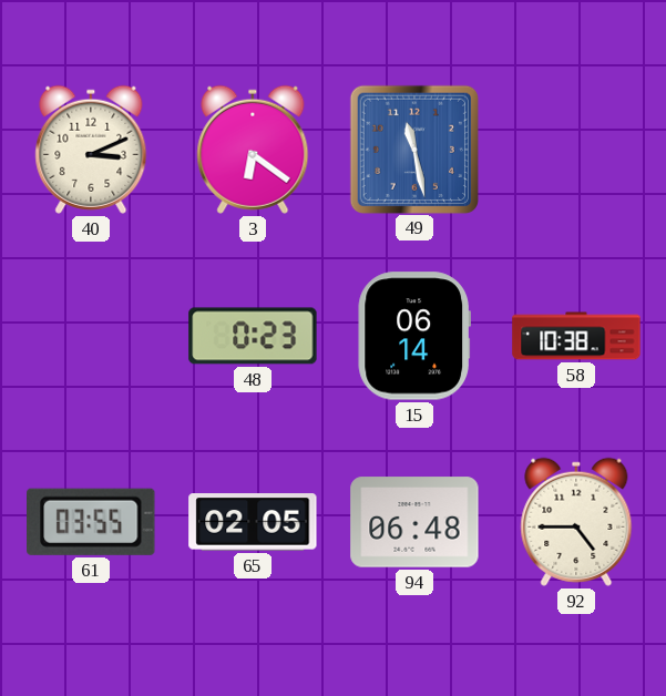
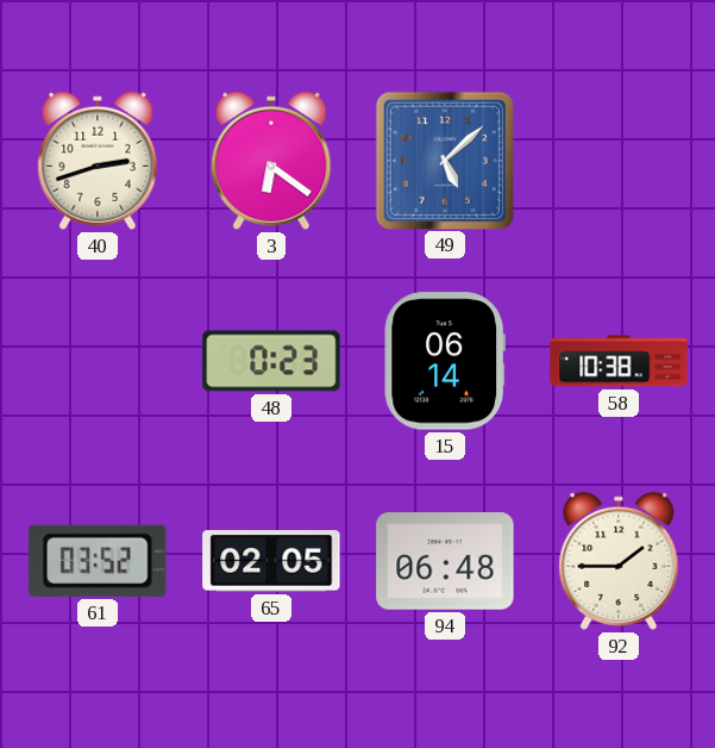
40: 3:11 -> 2:42
49: 11:28 -> 5:08
61: 03:55 -> 03:52
92: 4:45 -> 1:45
